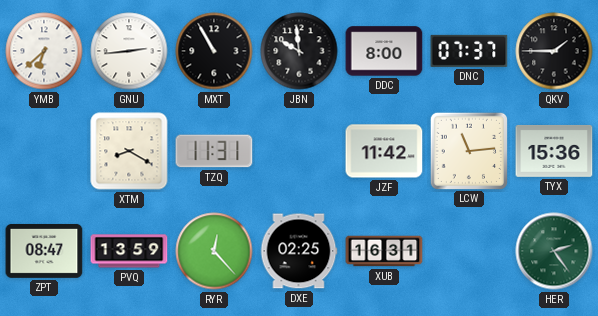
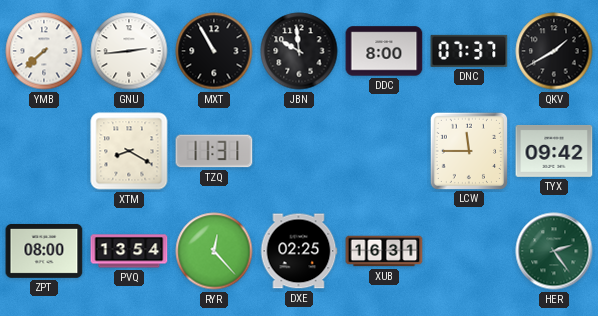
YMB: 6:38 -> 7:38
QKV: 1:45 -> 1:40
JZF: 11:42 -> none
LCW: 11:14 -> 11:45
TYX: 15:36 -> 09:42
ZPT: 08:47 -> 08:00
PVQ: 13:59 -> 13:54
